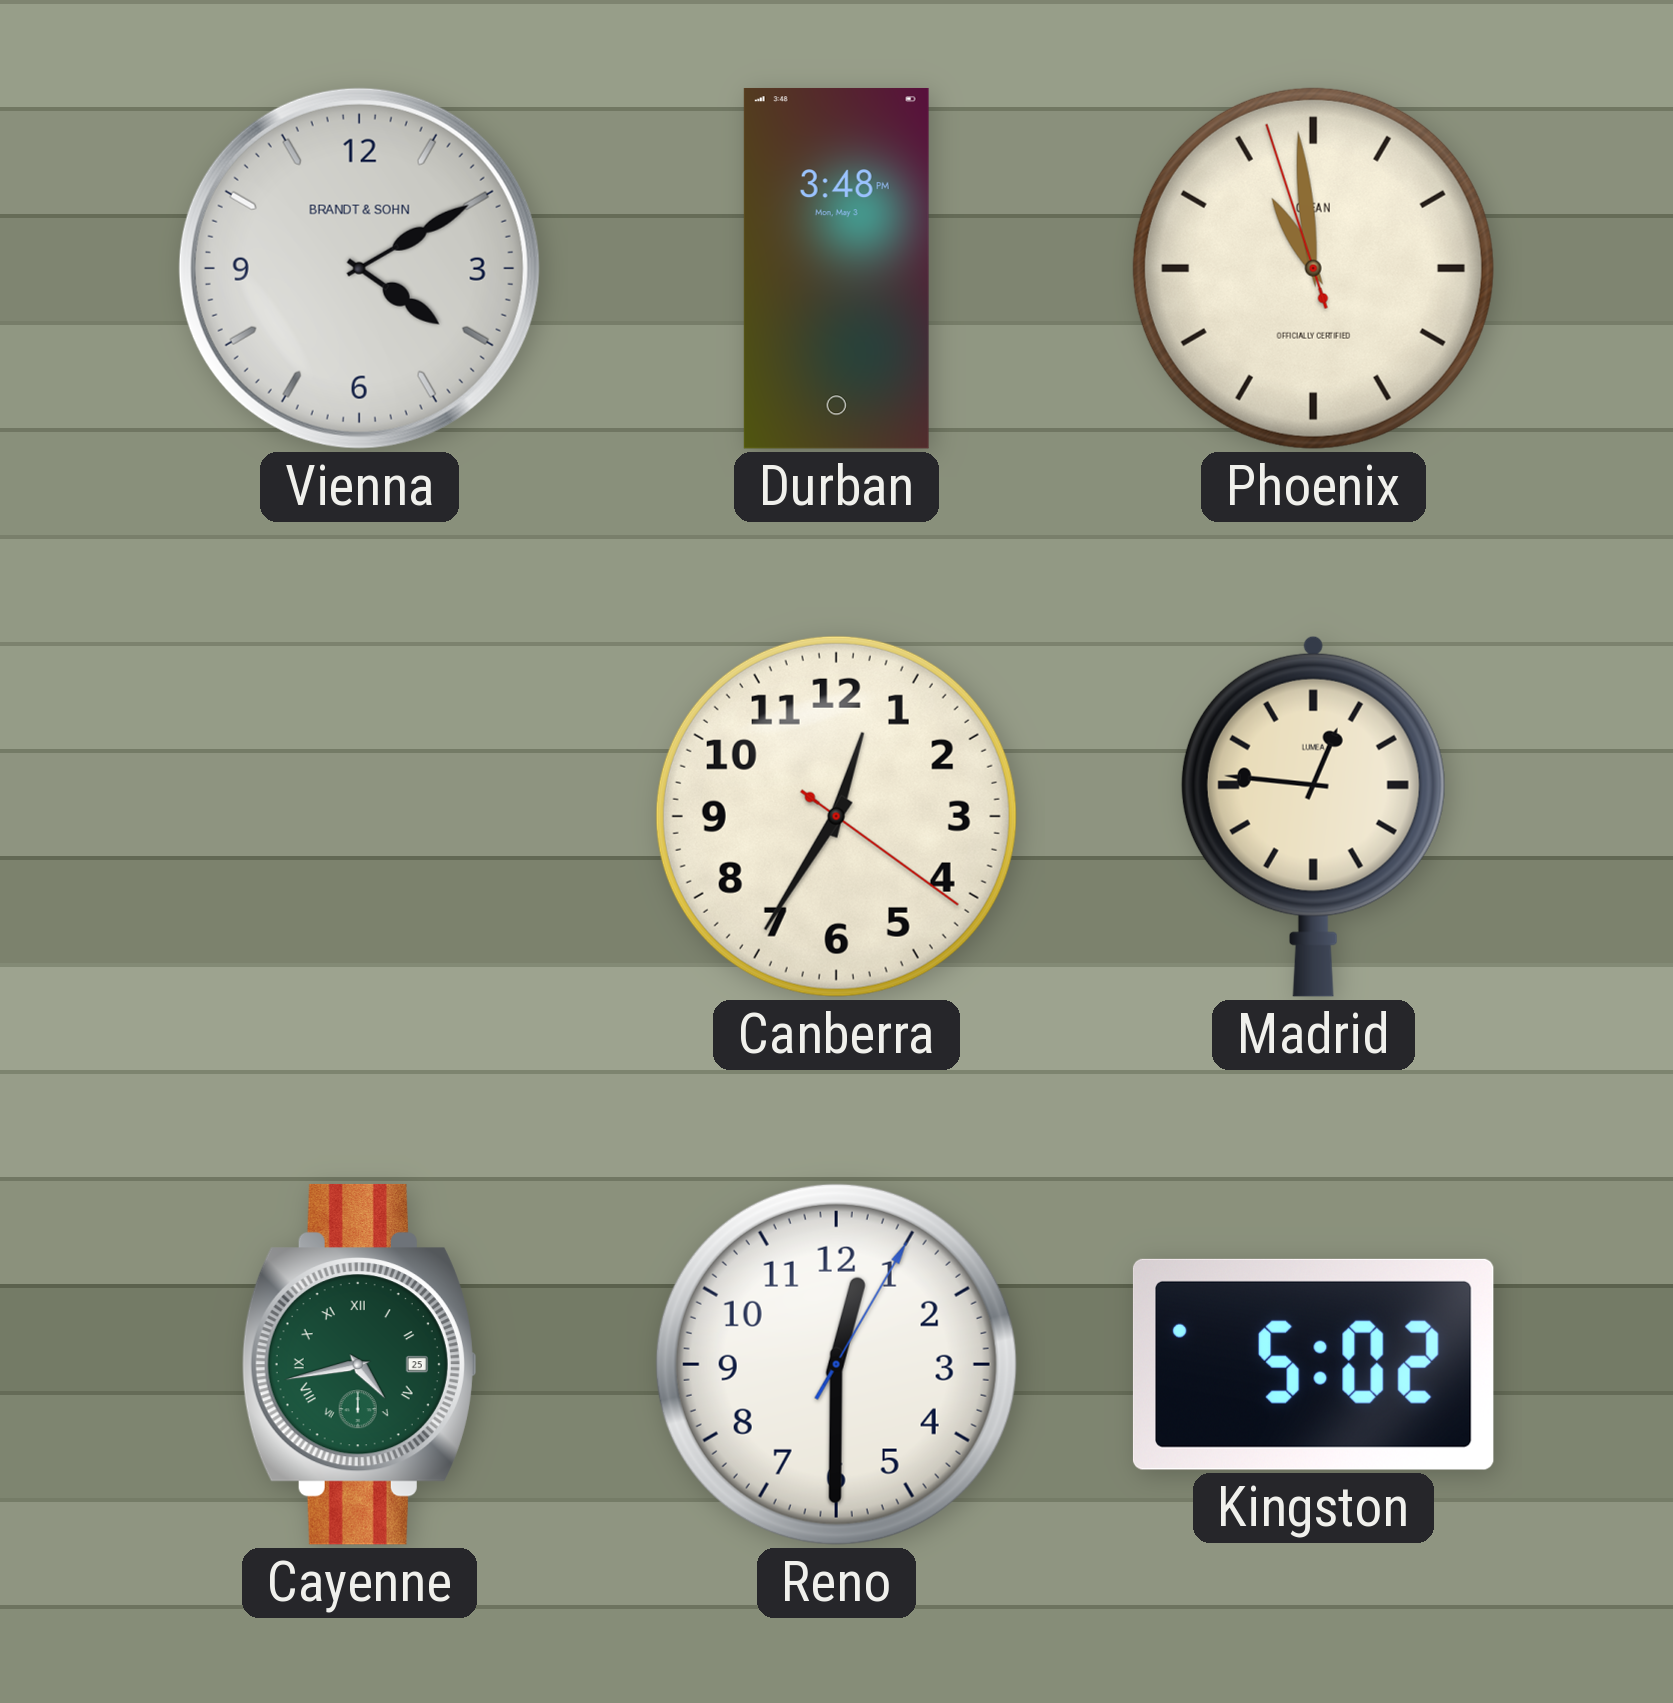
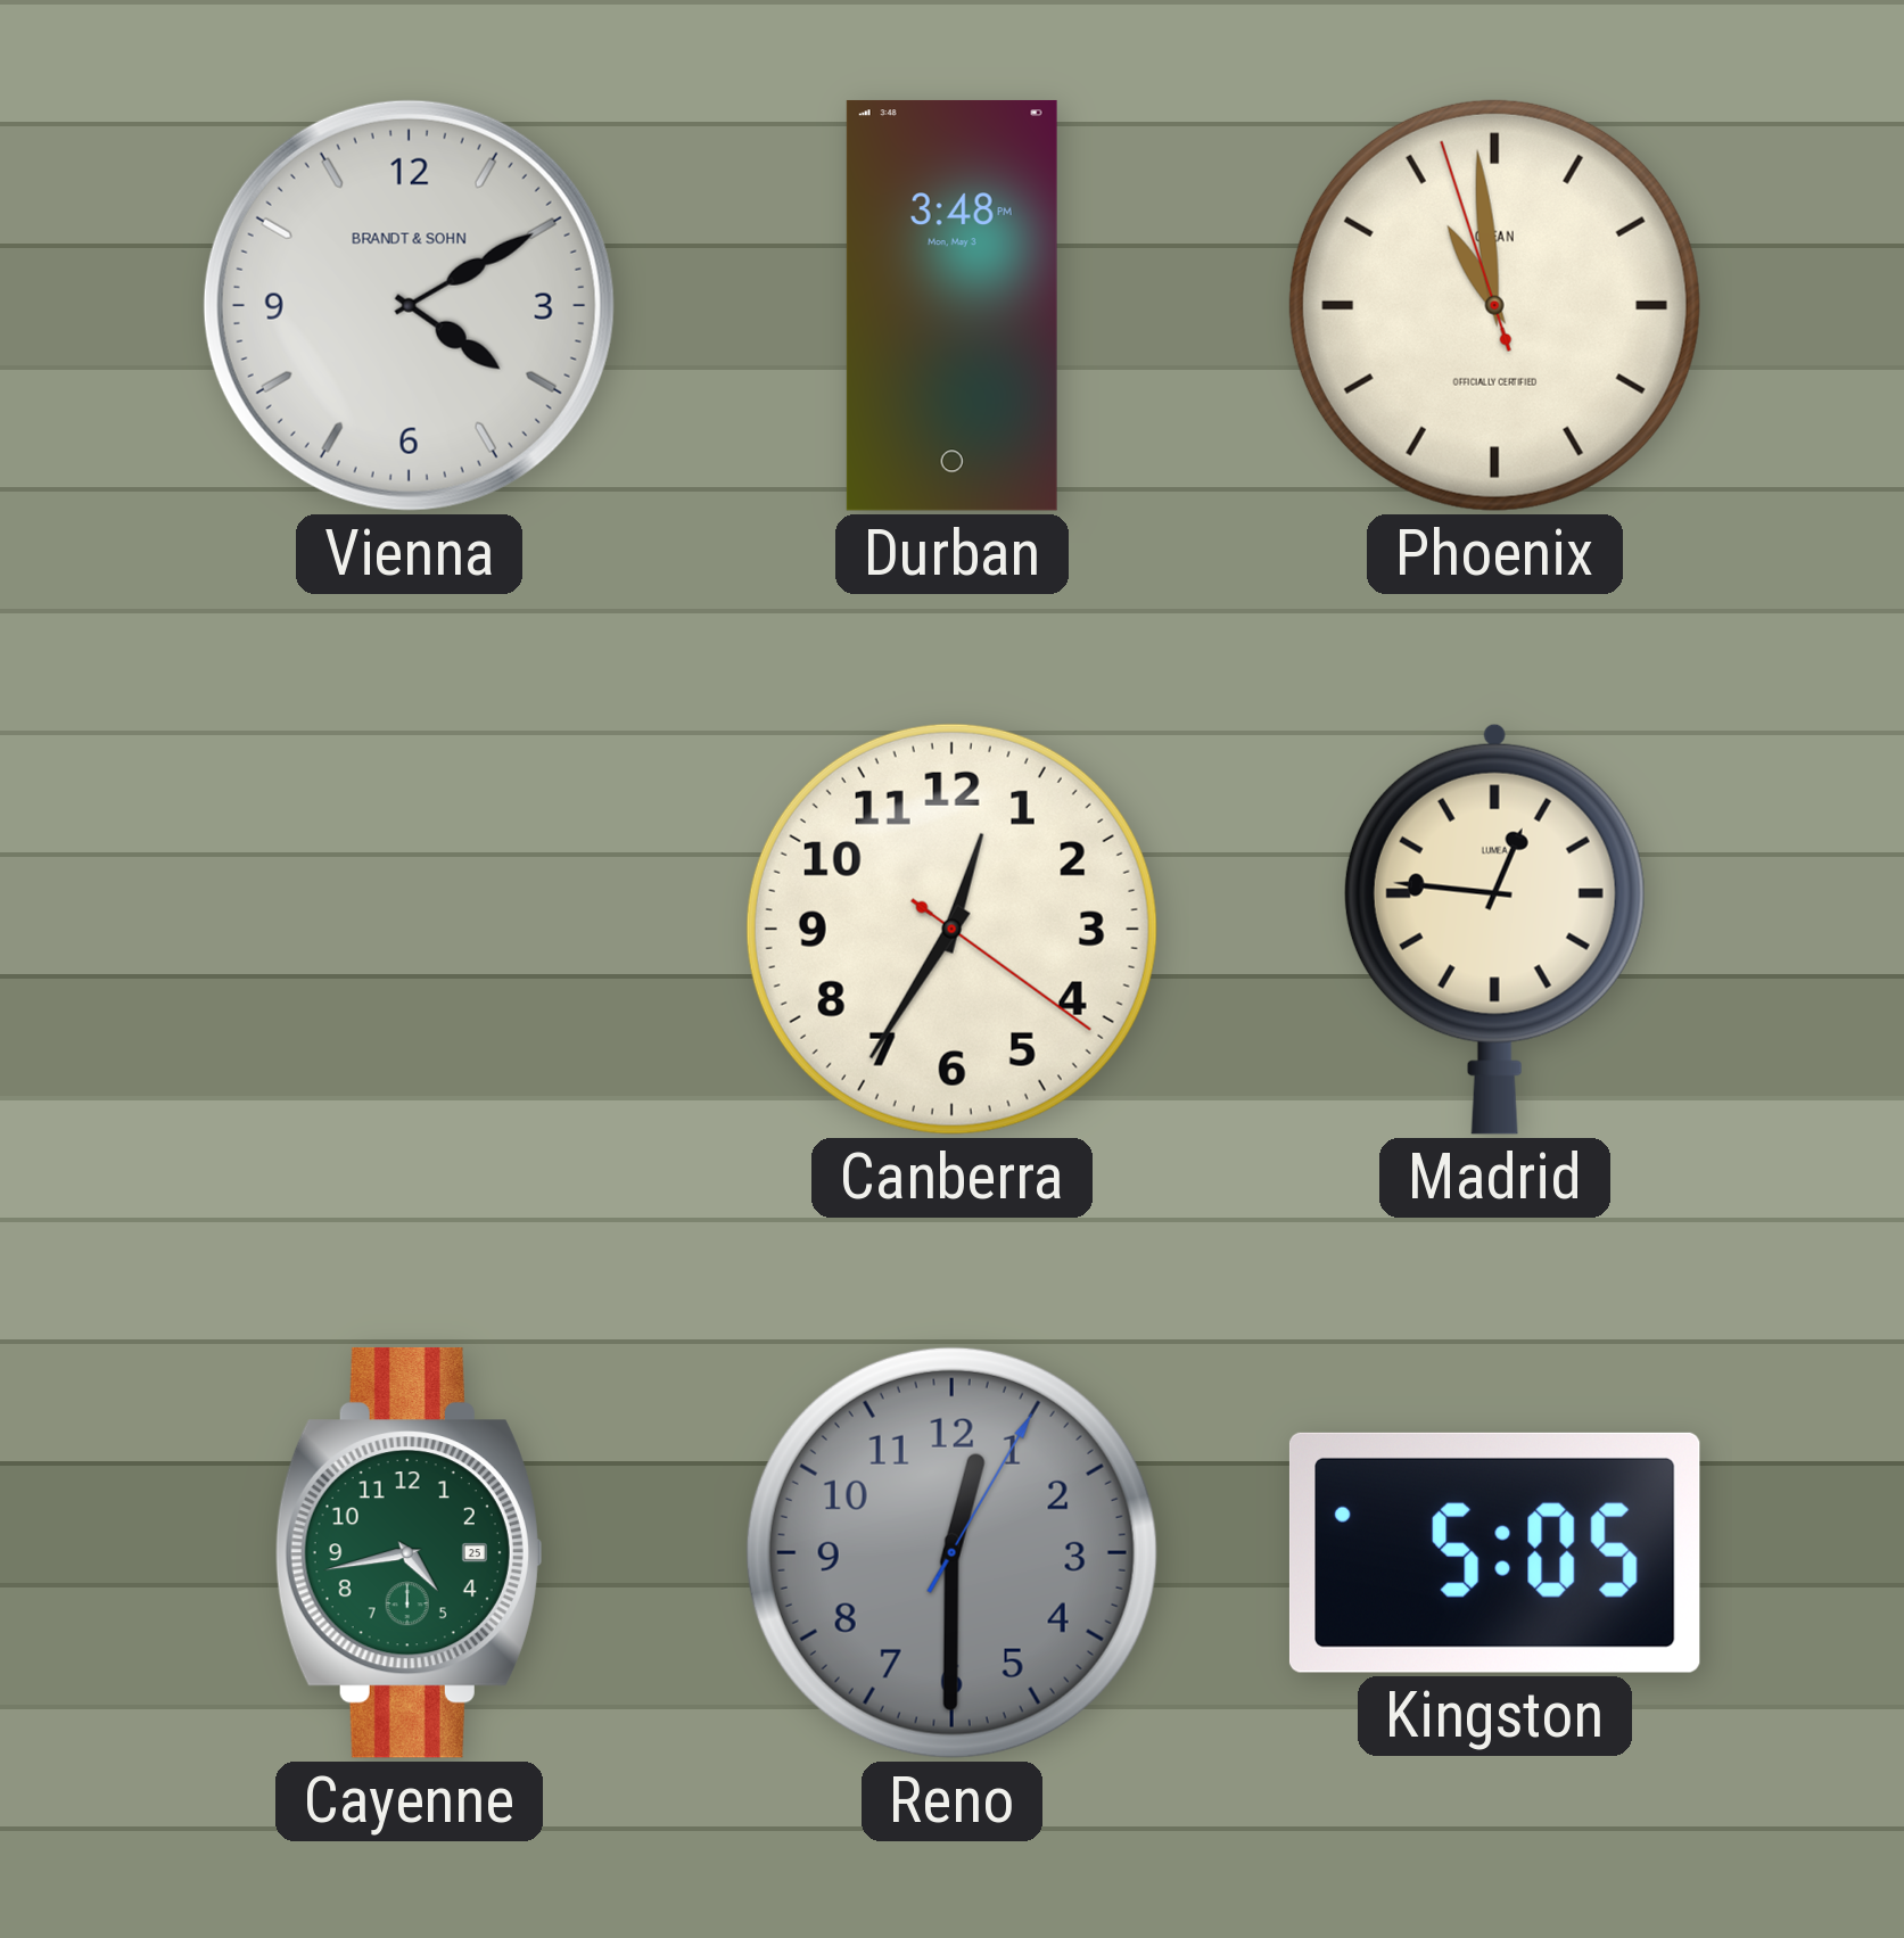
Cayenne numerals: Roman -> Arabic
Reno dial: white -> grey
Kingston: 5:02 -> 5:05
